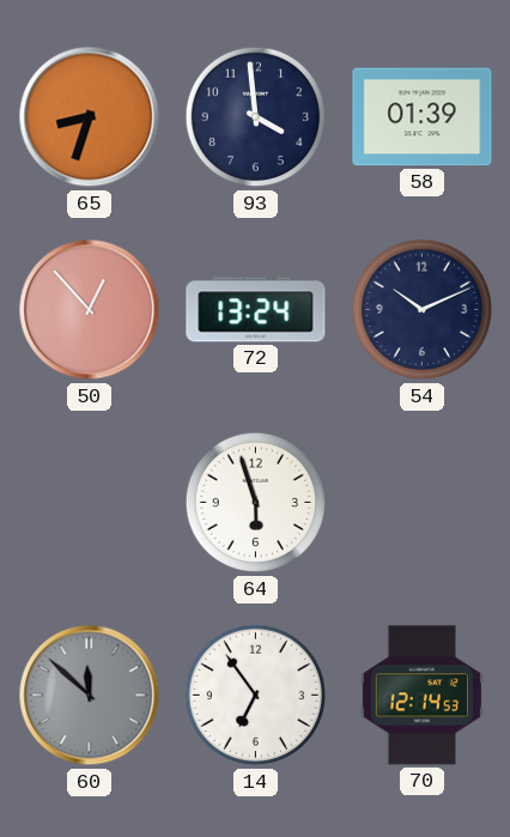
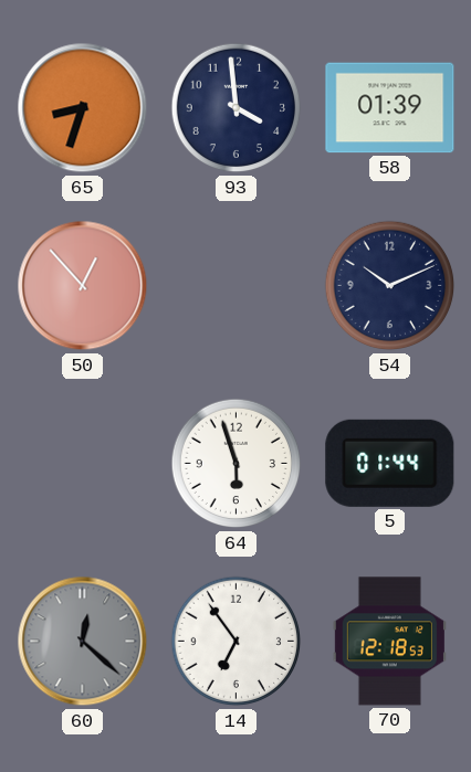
72: 13:24 -> none
5: none -> 01:44
60: 11:52 -> 12:22
70: 12:14 -> 12:18
